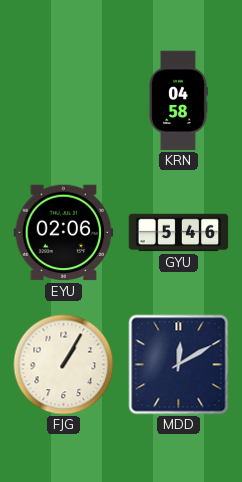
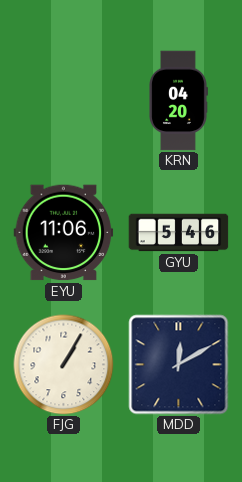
KRN: 04:58 -> 04:20
EYU: 02:06 -> 11:06
